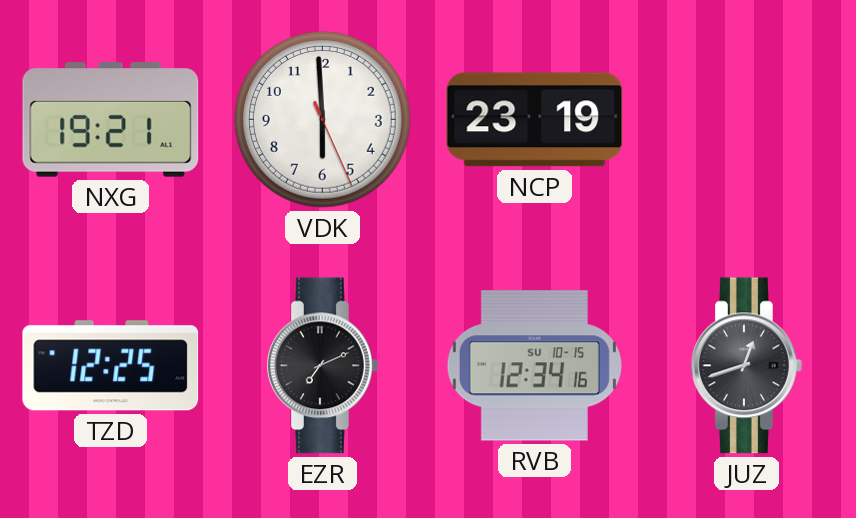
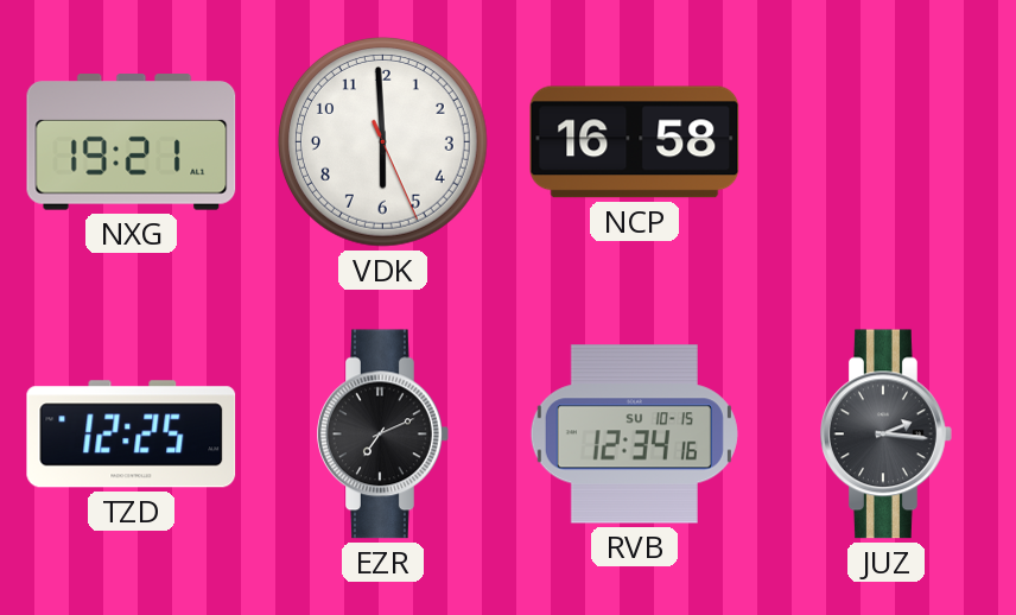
NCP: 23:19 -> 16:58
JUZ: 12:42 -> 2:16
